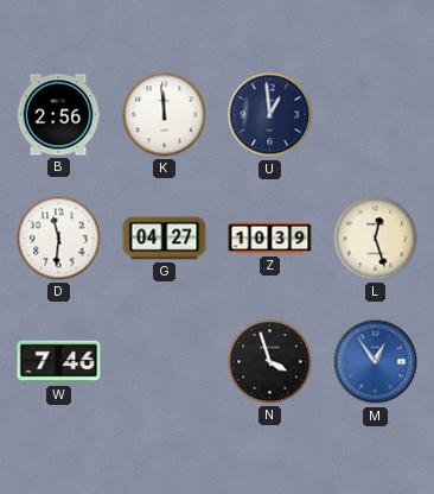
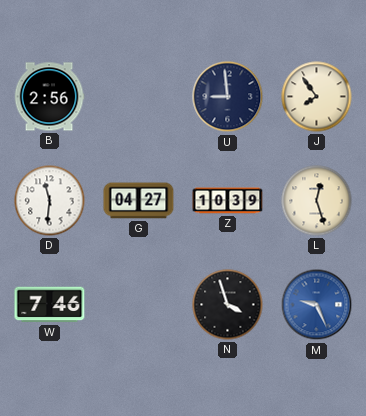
K: 11:59 -> none
U: 12:59 -> 8:59
J: none -> 7:54
M: 12:54 -> 9:26
